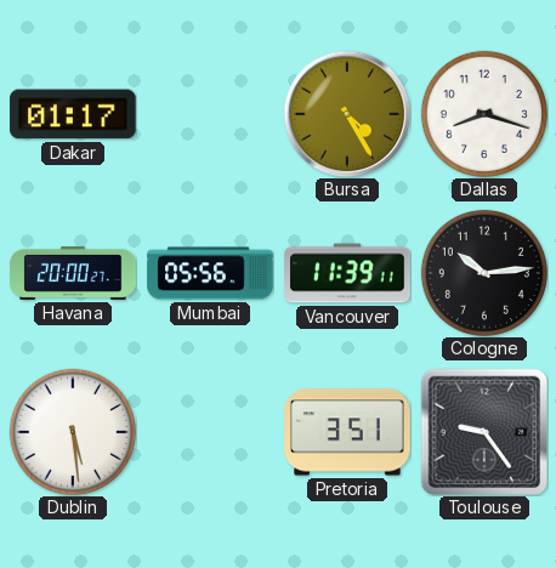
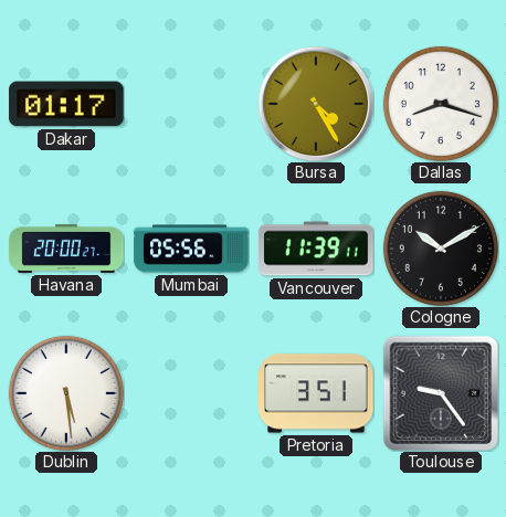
Cologne: 10:14 -> 10:10
